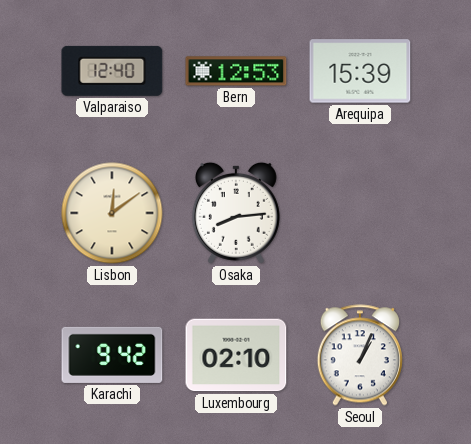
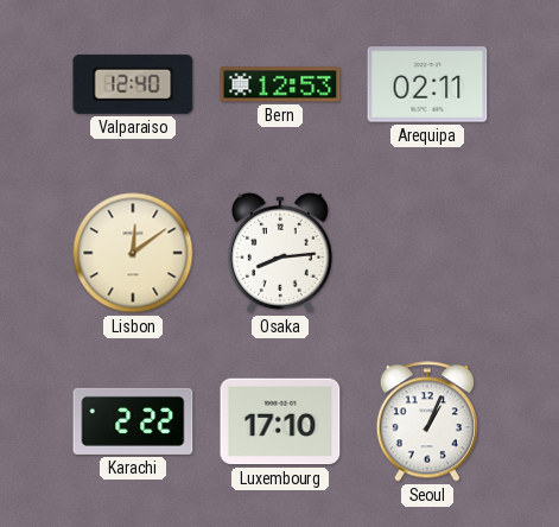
Arequipa: 15:39 -> 02:11
Karachi: 9:42 -> 2:22
Luxembourg: 02:10 -> 17:10
